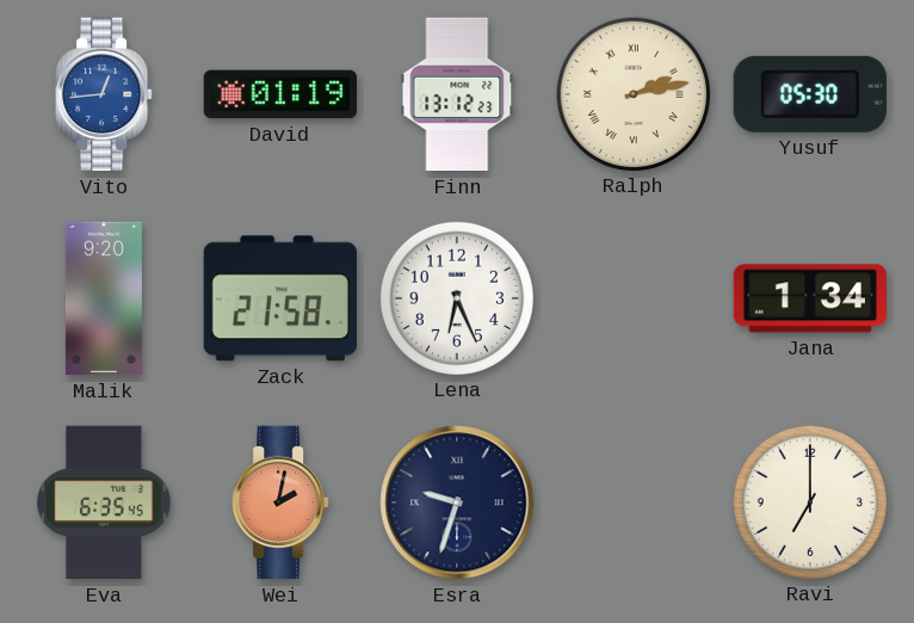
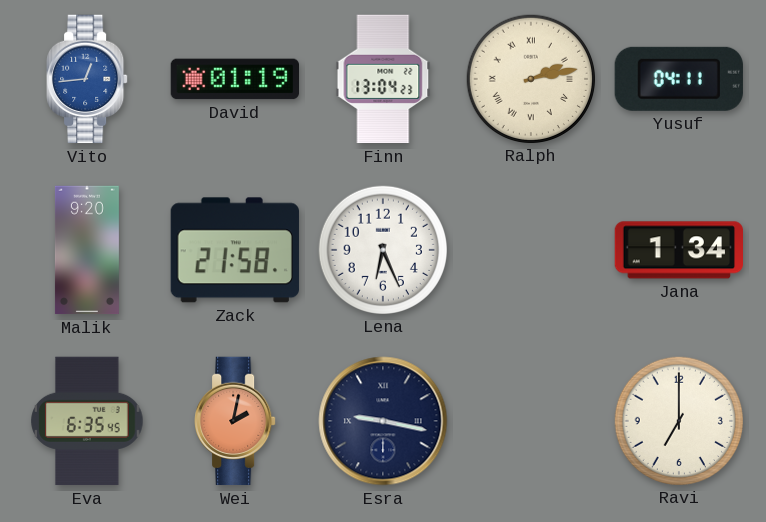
Finn: 13:12 -> 13:04
Yusuf: 05:30 -> 04:11
Esra: 9:33 -> 9:17
